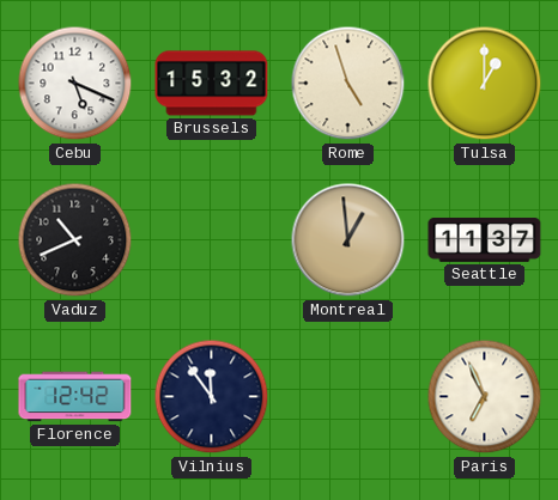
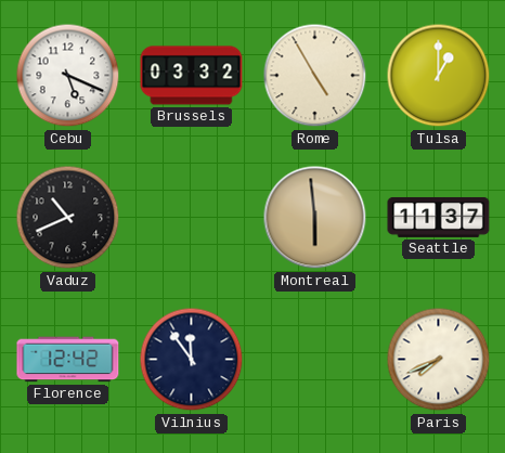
Brussels: 15:32 -> 03:32
Rome: 4:57 -> 4:55
Montreal: 12:59 -> 5:59
Paris: 6:56 -> 7:41
